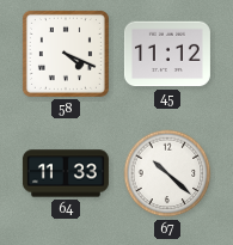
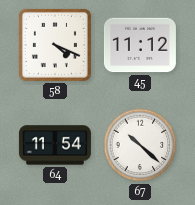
64: 11:33 -> 11:54
